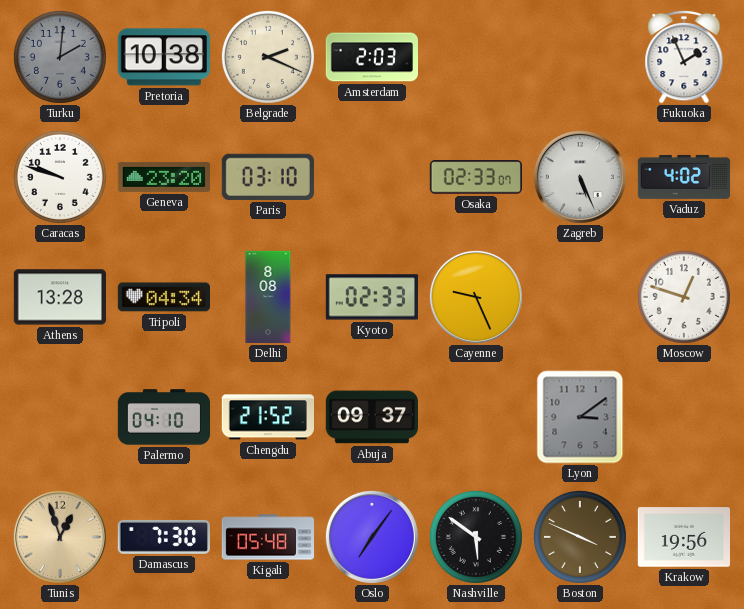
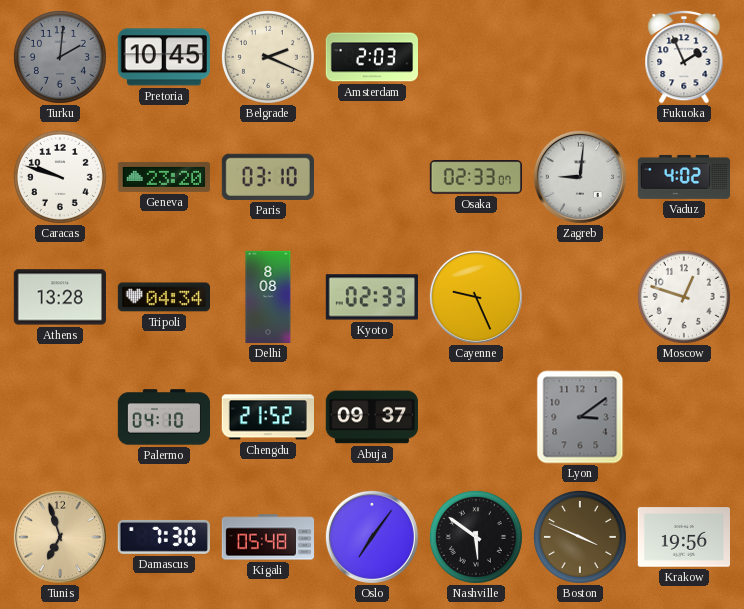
Pretoria: 10:38 -> 10:45
Zagreb: 5:26 -> 9:01
Tunis: 12:57 -> 6:57
